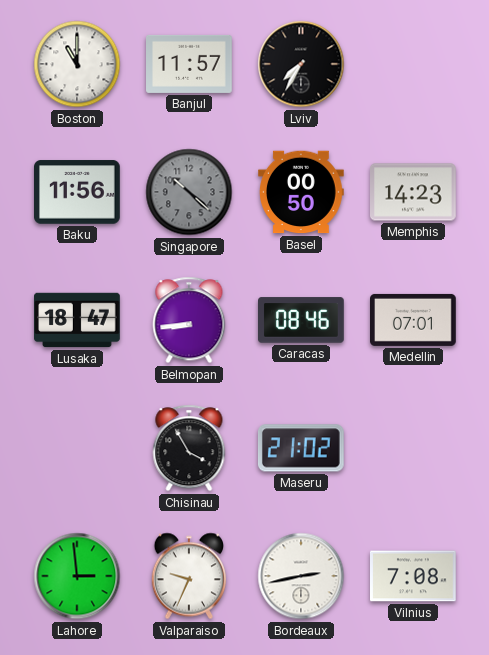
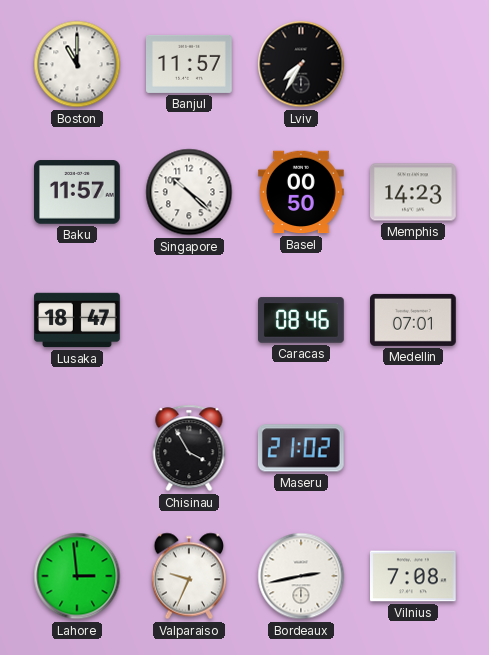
Baku: 11:56 -> 11:57
Singapore dial: grey -> white
Belmopan: 8:44 -> none
